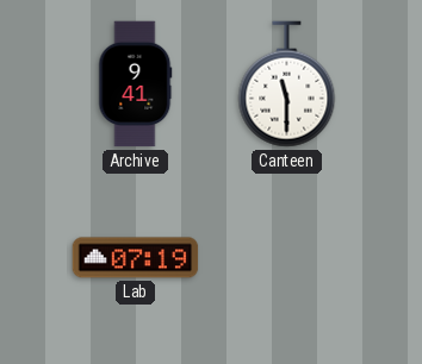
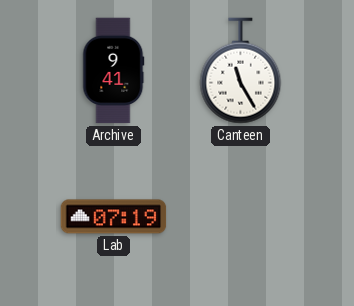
Canteen: 11:30 -> 11:25
